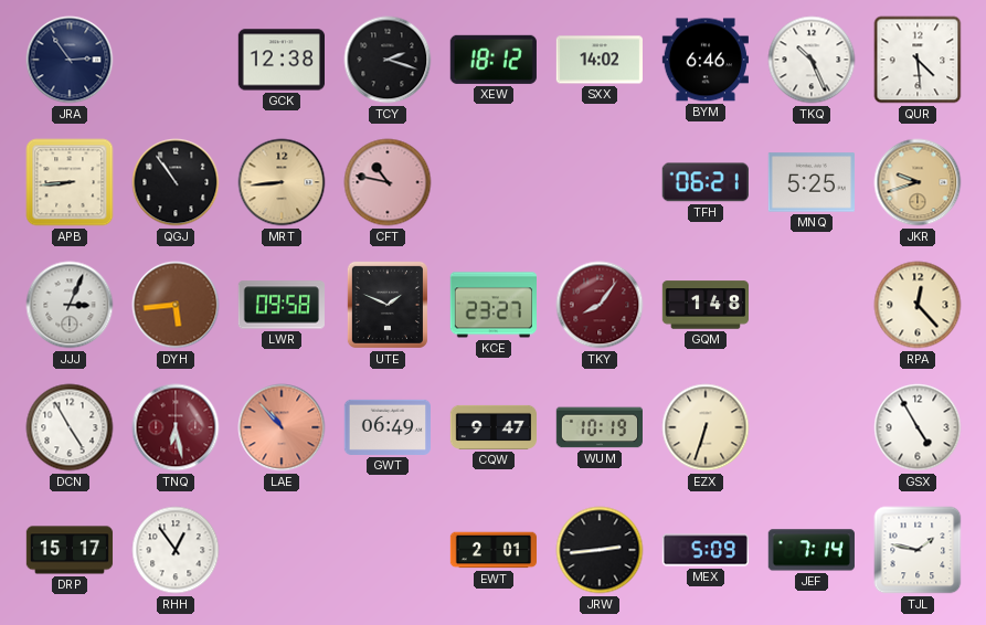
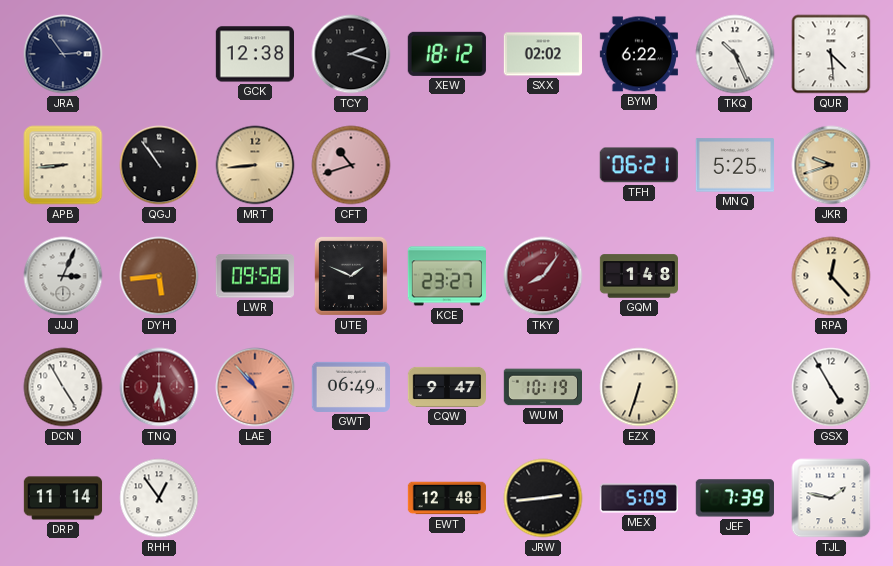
SXX: 14:02 -> 02:02
BYM: 6:46 -> 6:22
CFT: 10:47 -> 10:42
DRP: 15:17 -> 11:14
EWT: 2:01 -> 12:48
JEF: 7:14 -> 7:39
